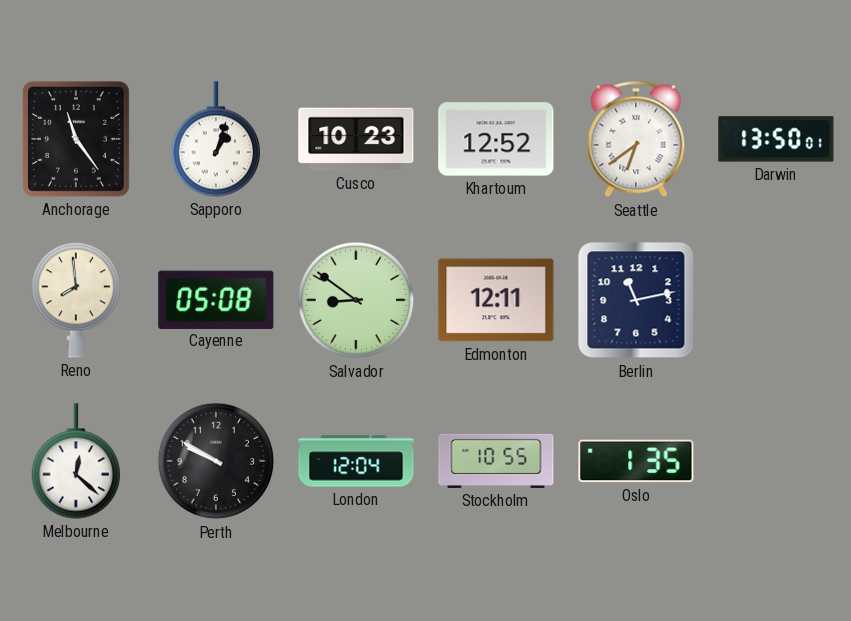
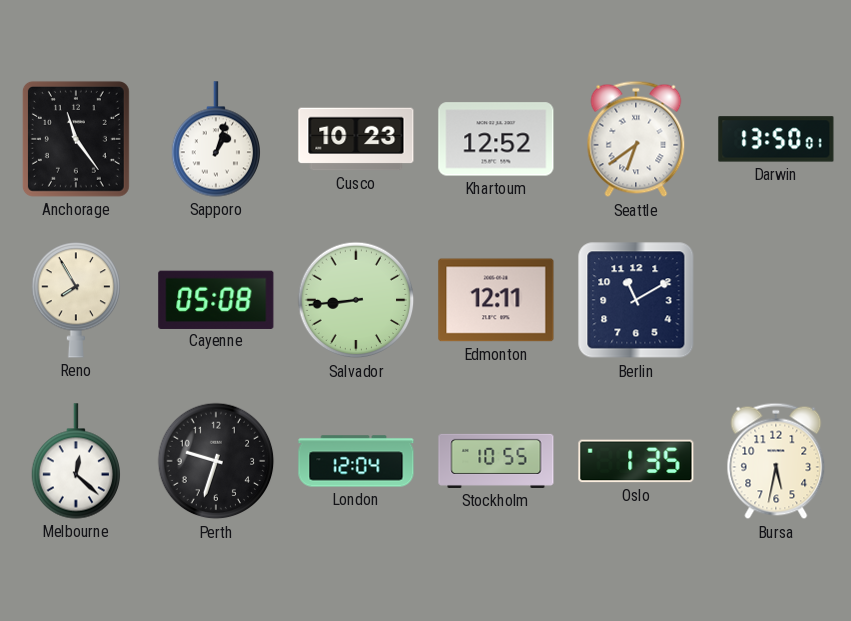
Reno: 7:59 -> 7:55
Salvador: 8:51 -> 8:44
Berlin: 11:13 -> 11:10
Perth: 9:50 -> 9:33
Bursa: none -> 5:32
